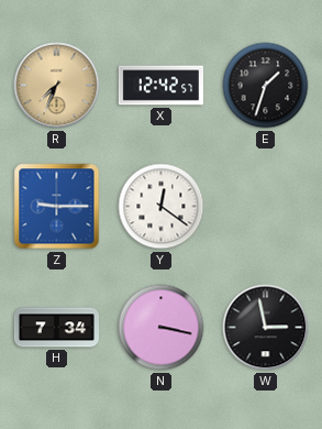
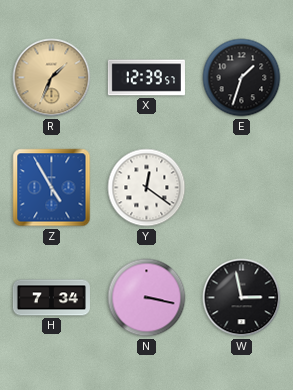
R: 7:34 -> 1:34
X: 12:42 -> 12:39
Z: 9:15 -> 4:55
